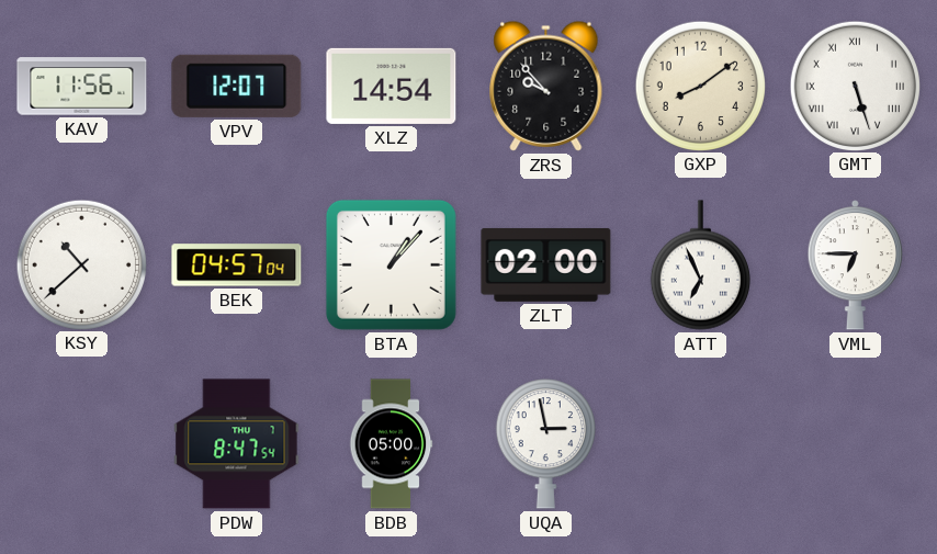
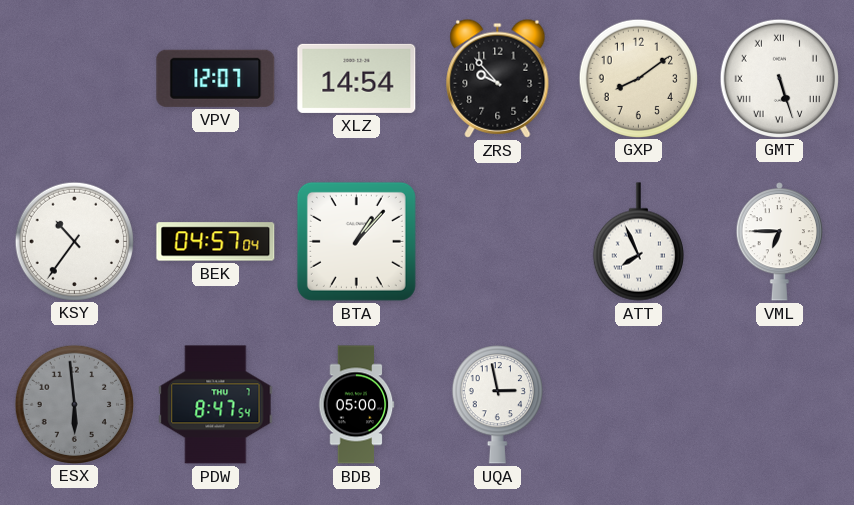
KAV: 11:56 -> none
KSY: 10:38 -> 10:36
ZLT: 02:00 -> none
ATT: 6:56 -> 7:56
ESX: none -> 5:59
